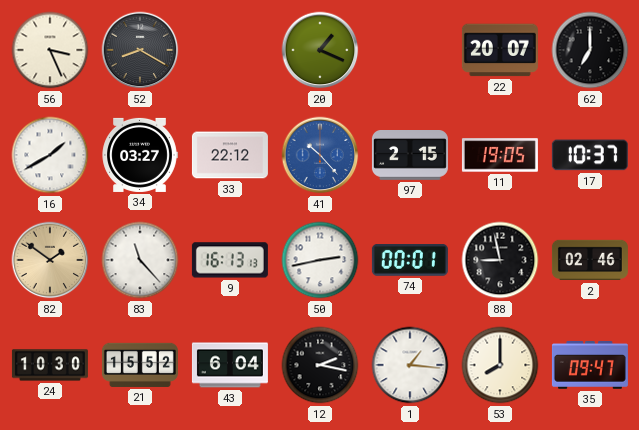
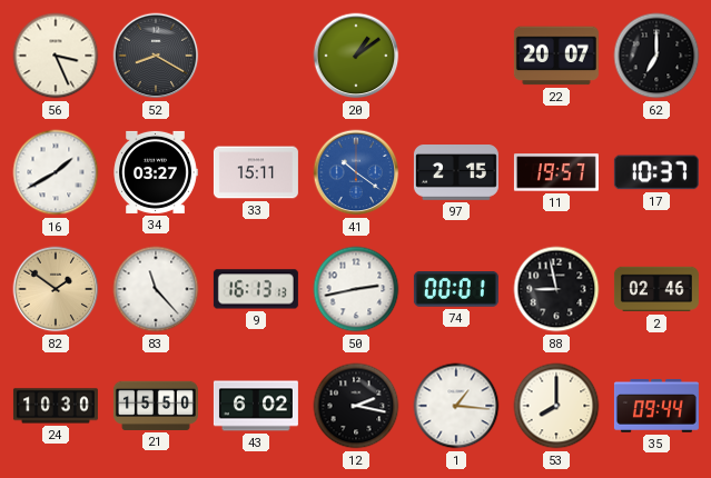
20: 1:19 -> 1:09
33: 22:12 -> 15:11
41: 10:23 -> 10:21
11: 19:05 -> 19:57
21: 15:52 -> 15:50
43: 6:04 -> 6:02
35: 09:47 -> 09:44
